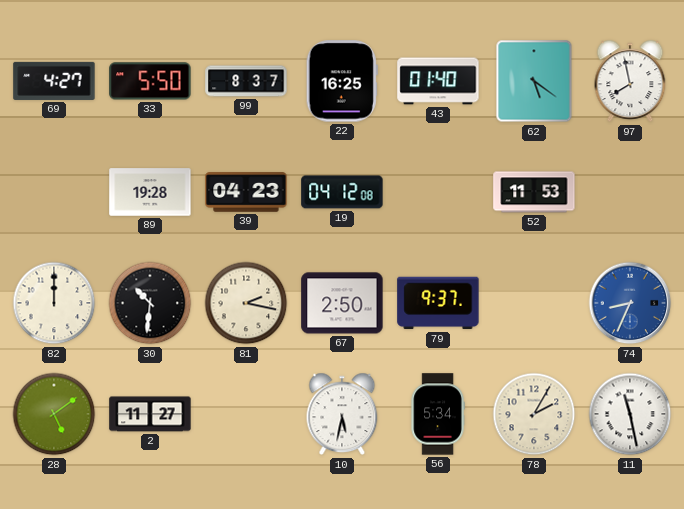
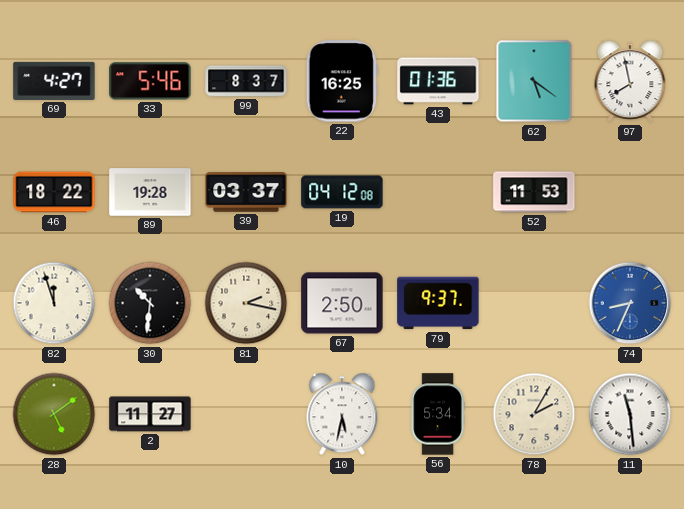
33: 5:50 -> 5:46
43: 01:40 -> 01:36
46: none -> 18:22
39: 04:23 -> 03:37
82: 12:00 -> 11:57
11: 11:28 -> 11:29
